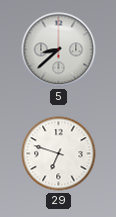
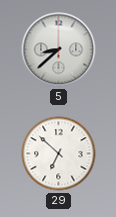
29: 6:48 -> 6:52
